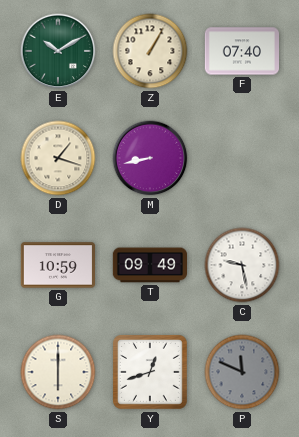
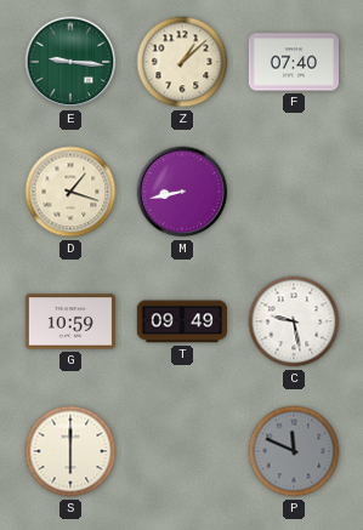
E: 10:10 -> 9:16
Z: 1:05 -> 1:08
Y: 12:42 -> none
